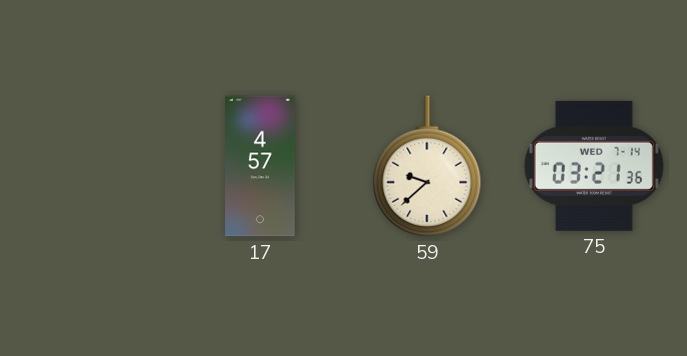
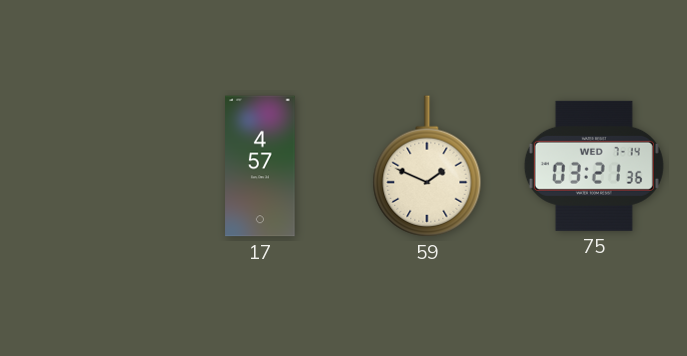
59: 9:38 -> 1:49
